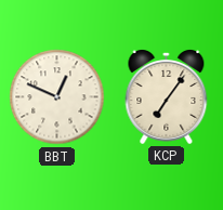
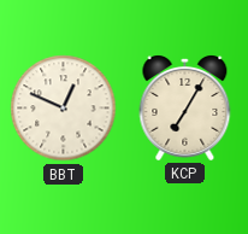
KCP: 7:06 -> 7:05
